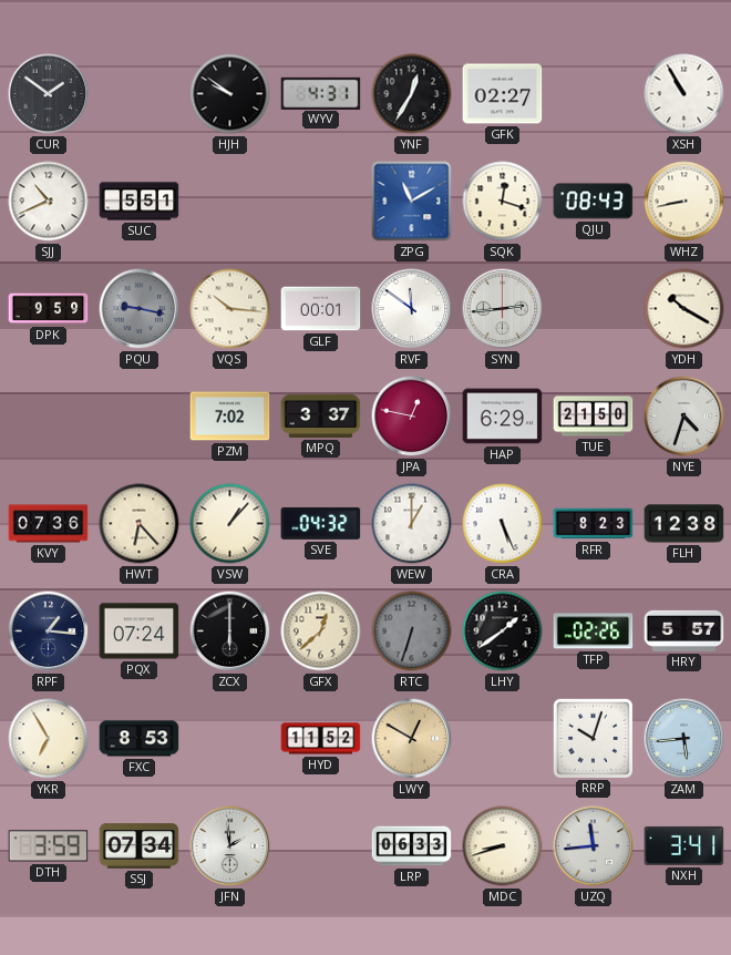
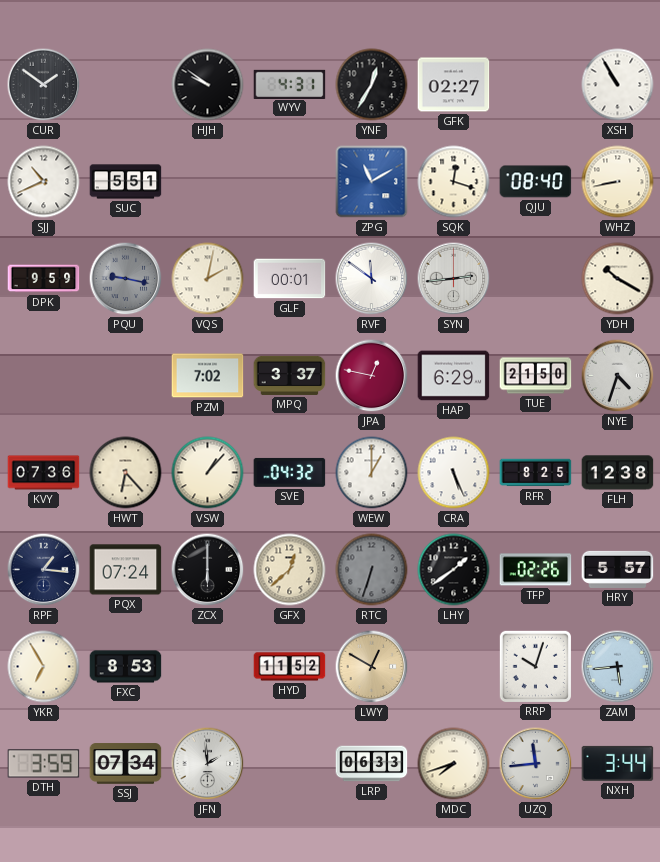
QJU: 08:43 -> 08:40
VQS: 10:16 -> 2:02
RFR: 8:23 -> 8:25
MDC: 8:42 -> 7:42
NXH: 3:41 -> 3:44
